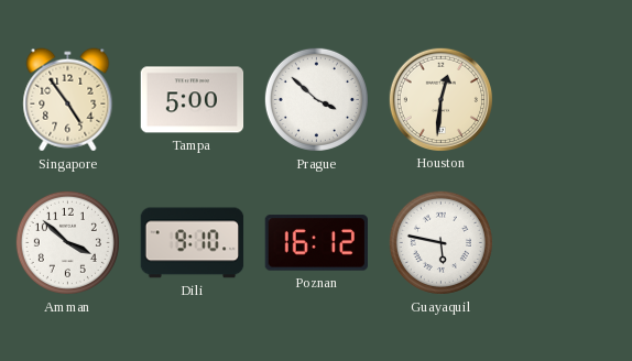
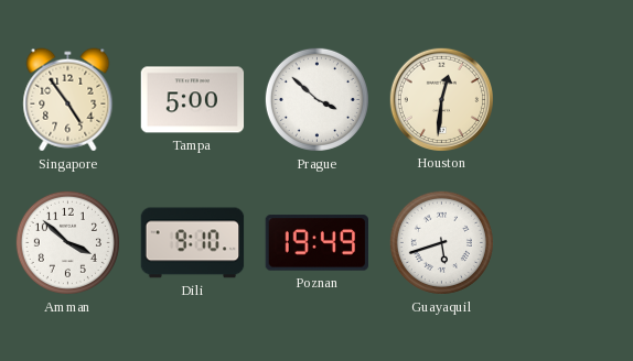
Poznan: 16:12 -> 19:49
Guayaquil: 5:47 -> 5:42
